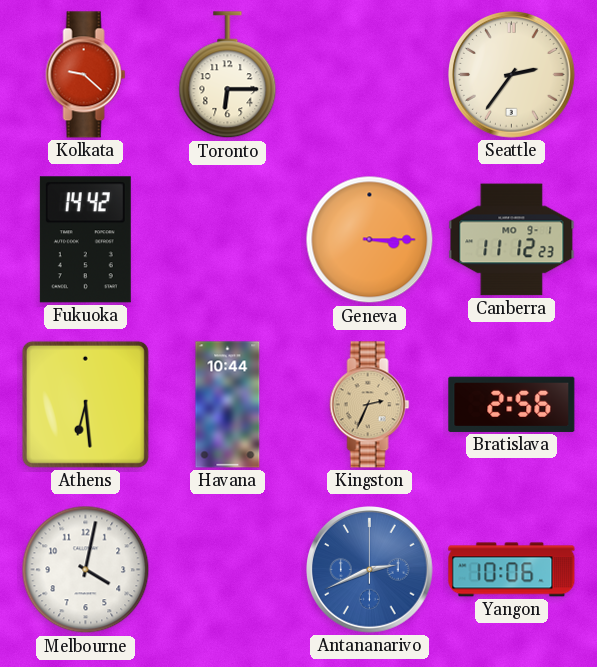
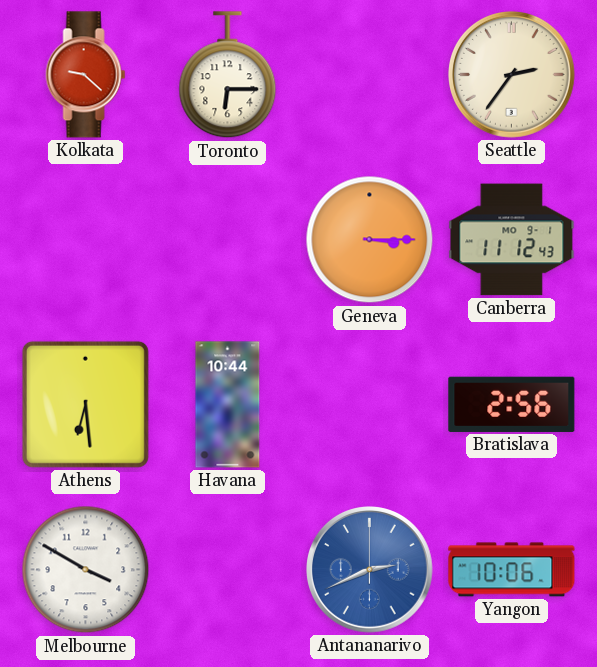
Fukuoka: 14:42 -> none
Canberra: 11:12:23 -> 11:12:43
Kingston: 2:34 -> none
Melbourne: 4:02 -> 3:50
